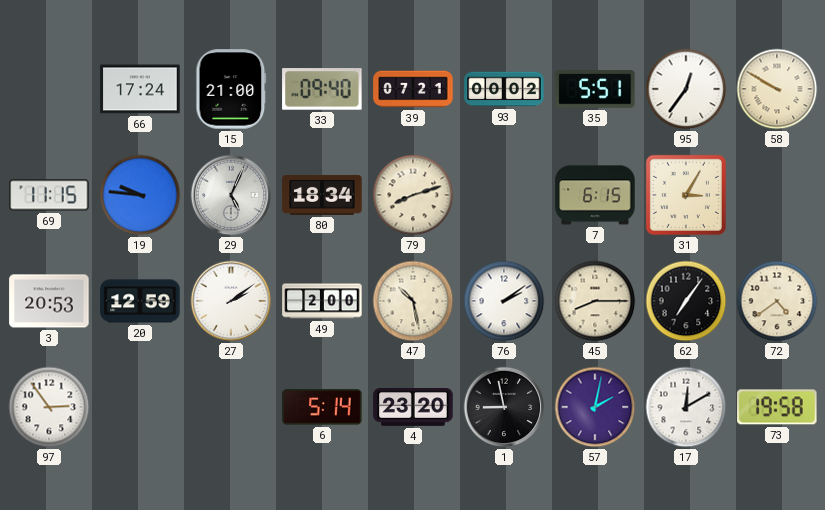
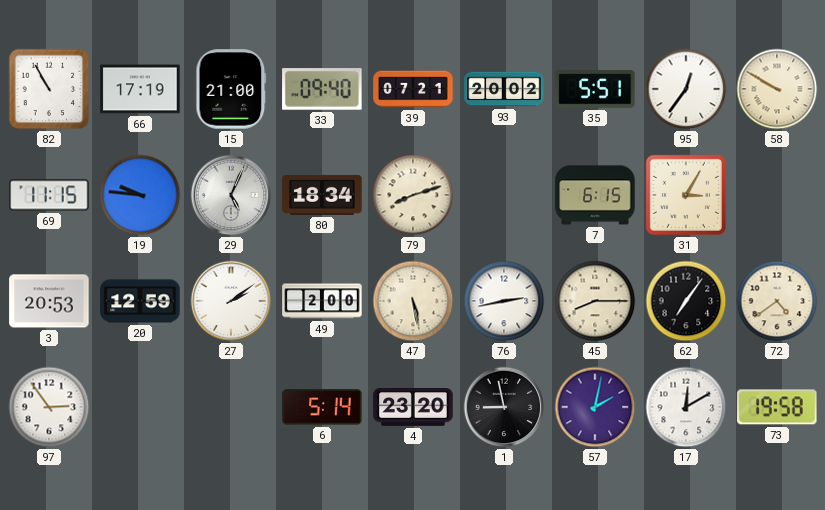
82: none -> 10:55
66: 17:24 -> 17:19
93: 00:02 -> 20:02
47: 10:28 -> 5:28
76: 2:09 -> 2:43
